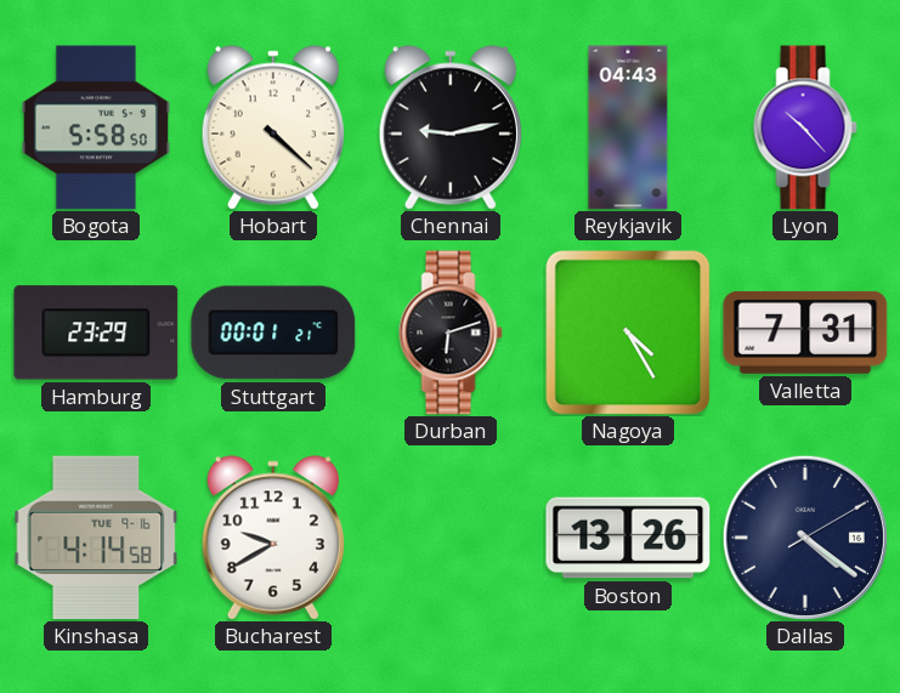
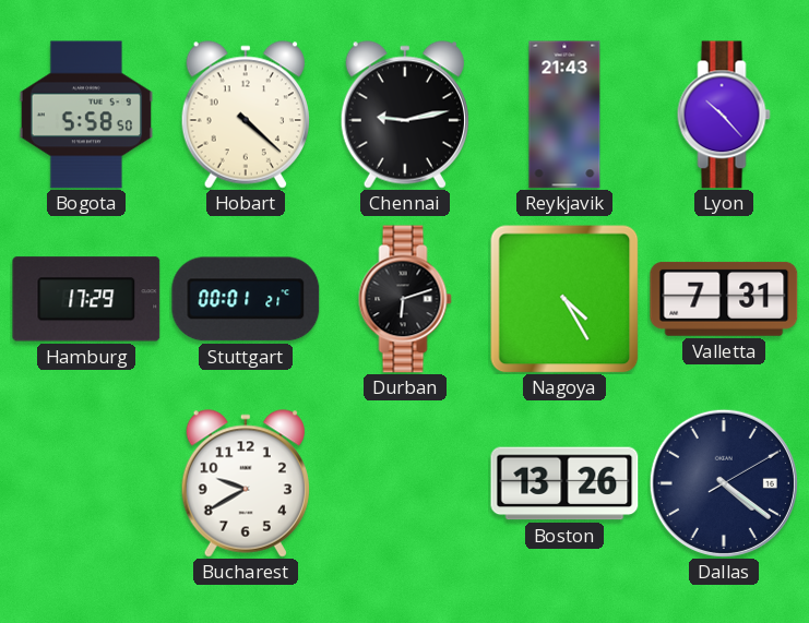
Reykjavik: 04:43 -> 21:43
Hamburg: 23:29 -> 17:29
Kinshasa: 4:14 -> none
